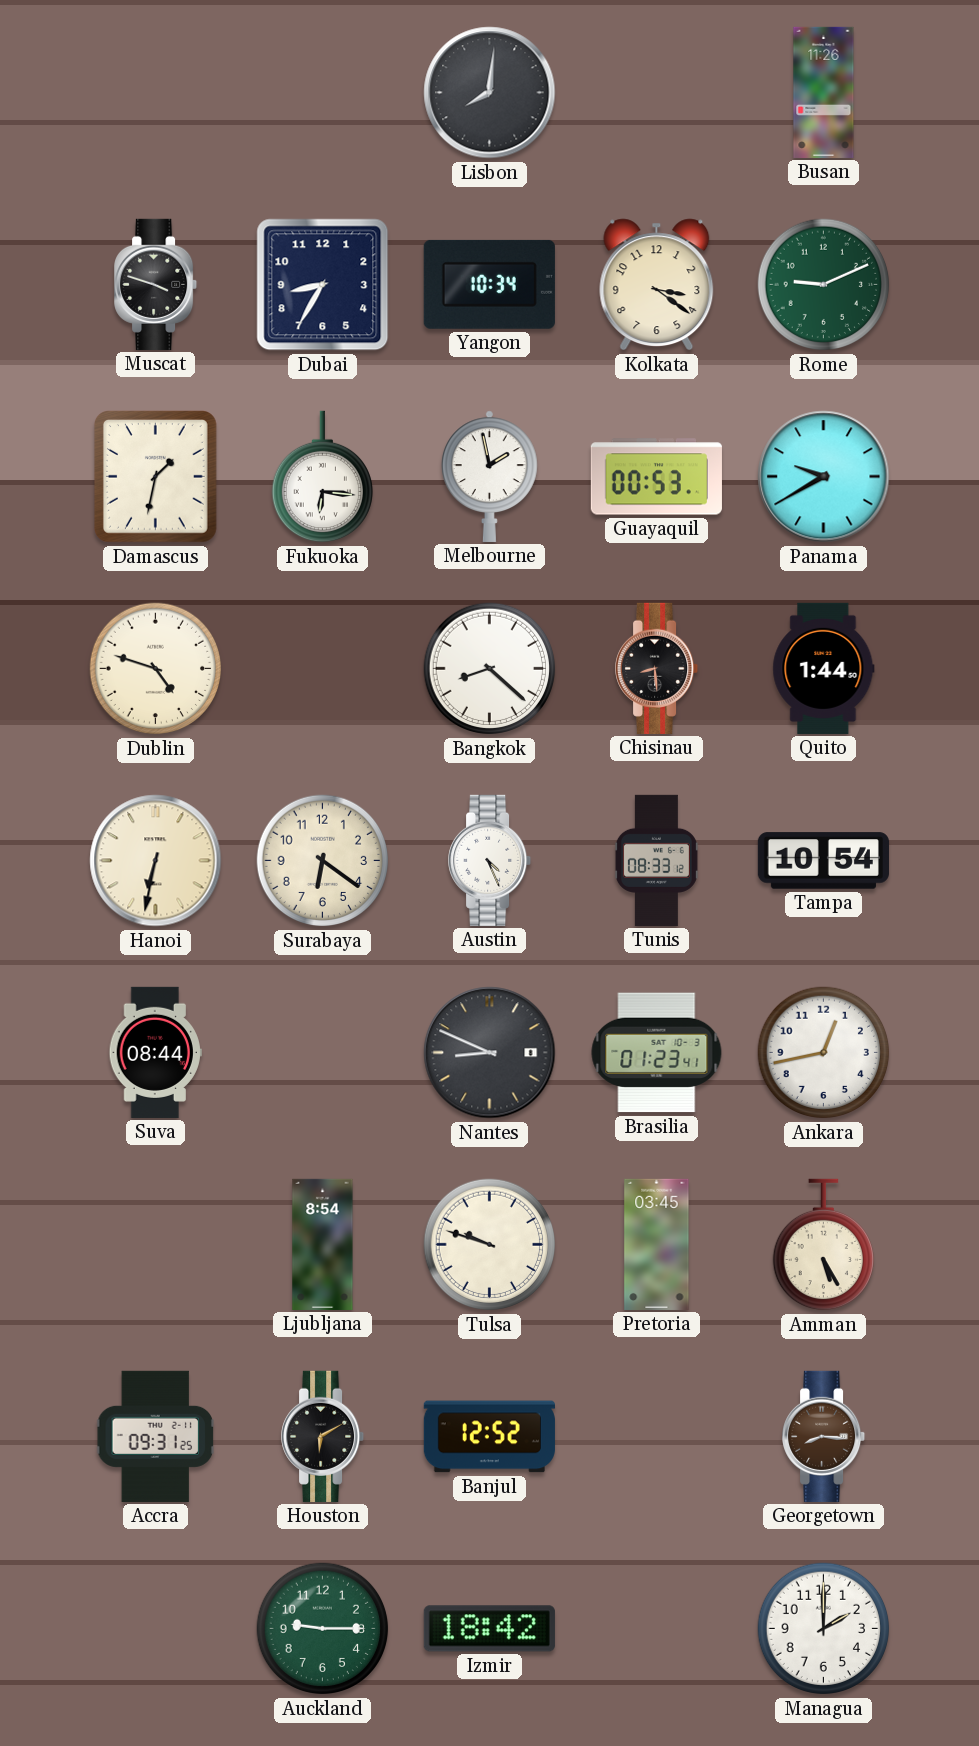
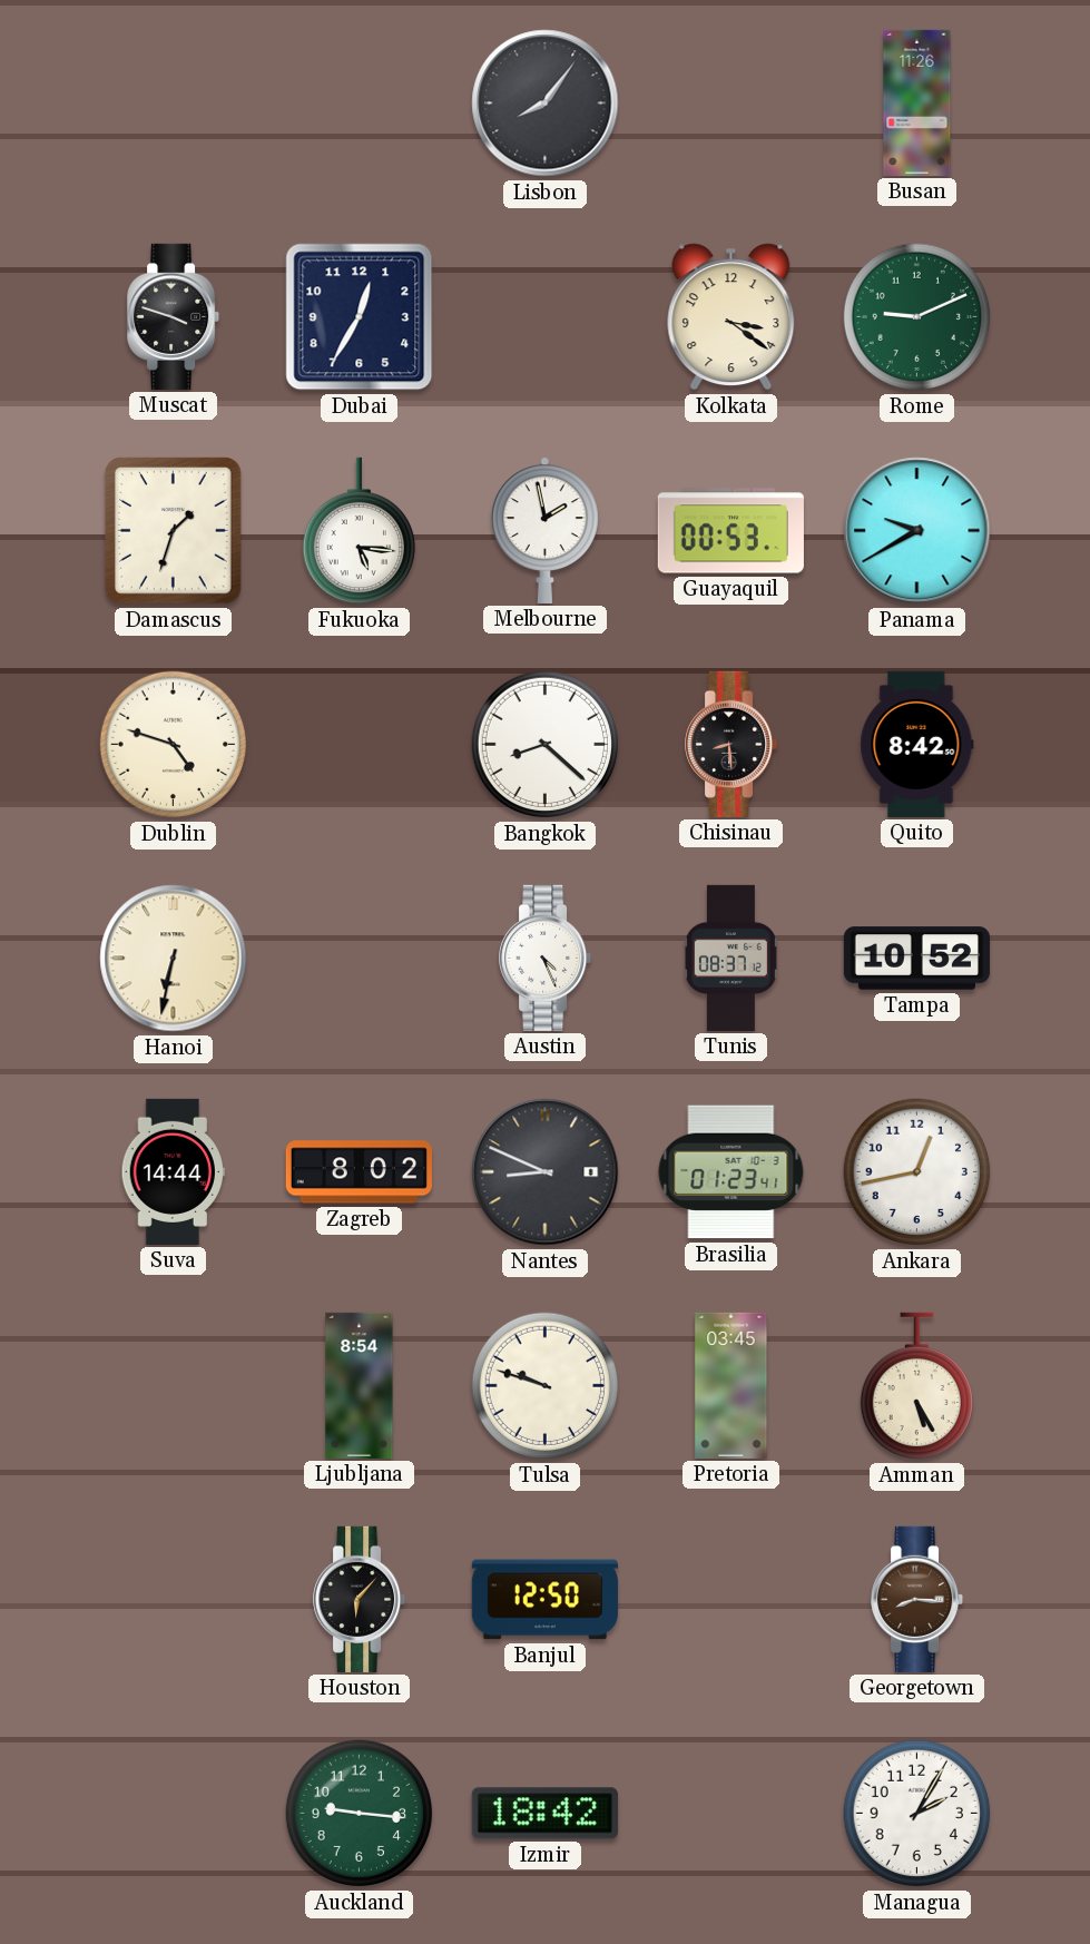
Lisbon: 8:01 -> 8:06
Dubai: 8:35 -> 12:35
Yangon: 10:34 -> none
Damascus: 1:32 -> 1:33
Fukuoka: 6:16 -> 5:16
Quito: 1:44 -> 8:42
Surabaya: 6:21 -> none
Tunis: 08:33 -> 08:37
Tampa: 10:54 -> 10:52
Suva: 08:44 -> 14:44
Zagreb: none -> 8:02
Accra: 09:31 -> none
Houston: 6:10 -> 6:07
Banjul: 12:52 -> 12:50
Auckland: 9:15 -> 9:16
Managua: 2:00 -> 2:05
